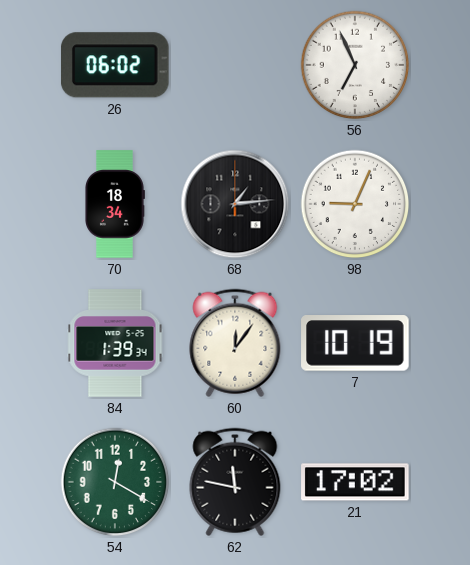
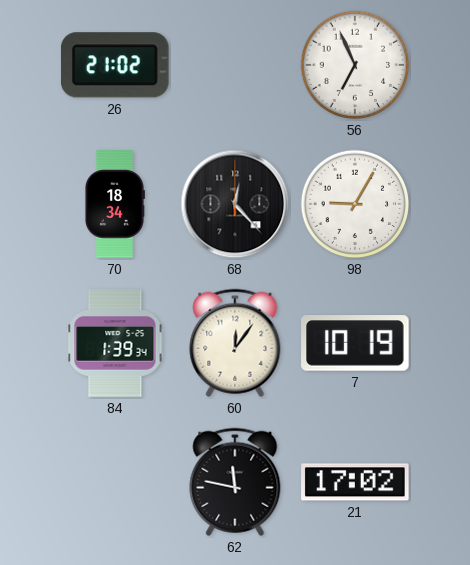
26: 06:02 -> 21:02
68: 1:14 -> 12:23
98: 9:04 -> 9:05
54: 12:20 -> none
